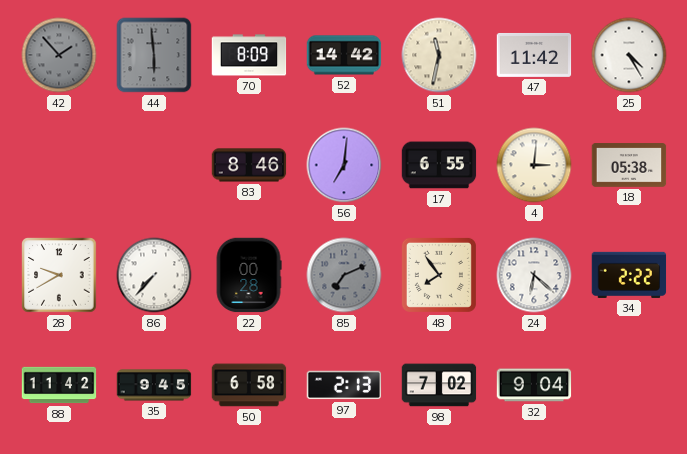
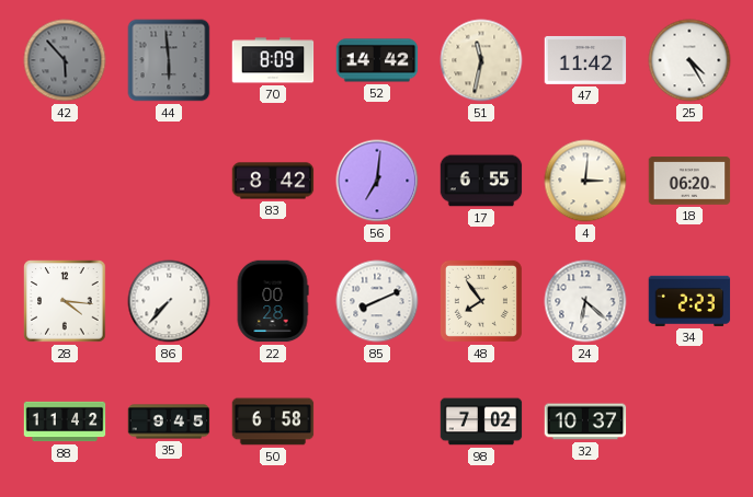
42: 1:53 -> 5:53
83: 8:46 -> 8:42
18: 05:38 -> 06:20
28: 9:40 -> 4:16
85: 7:11 -> 8:11
85 dial: grey -> white
34: 2:22 -> 2:23
97: 2:13 -> none
32: 9:04 -> 10:37
